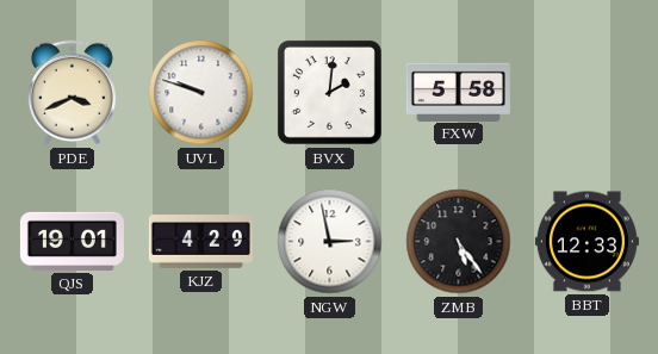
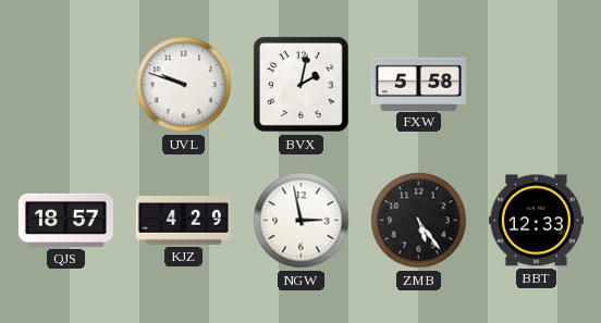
PDE: 3:41 -> none
BVX: 2:01 -> 2:02
QJS: 19:01 -> 18:57
